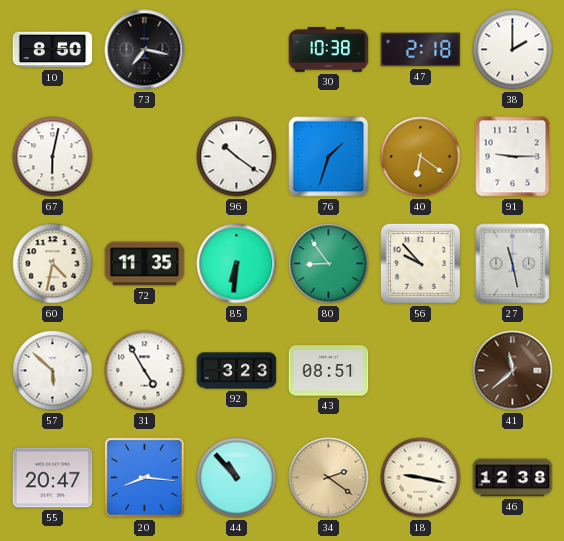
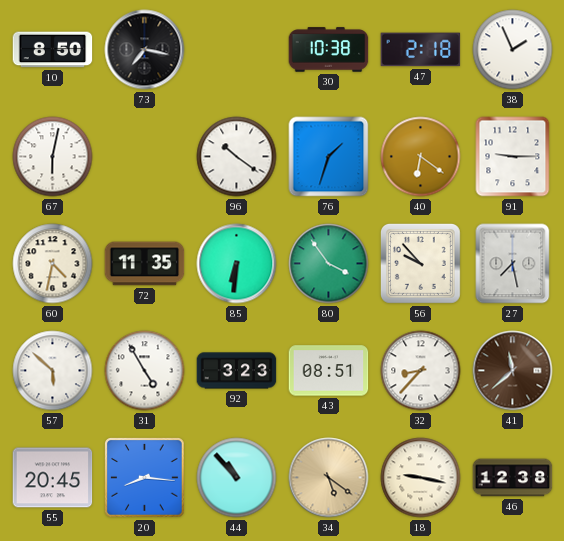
38: 2:00 -> 1:56
80: 8:54 -> 3:54
27: 11:28 -> 7:28
32: none -> 8:37
55: 20:47 -> 20:45
34: 2:21 -> 5:21
